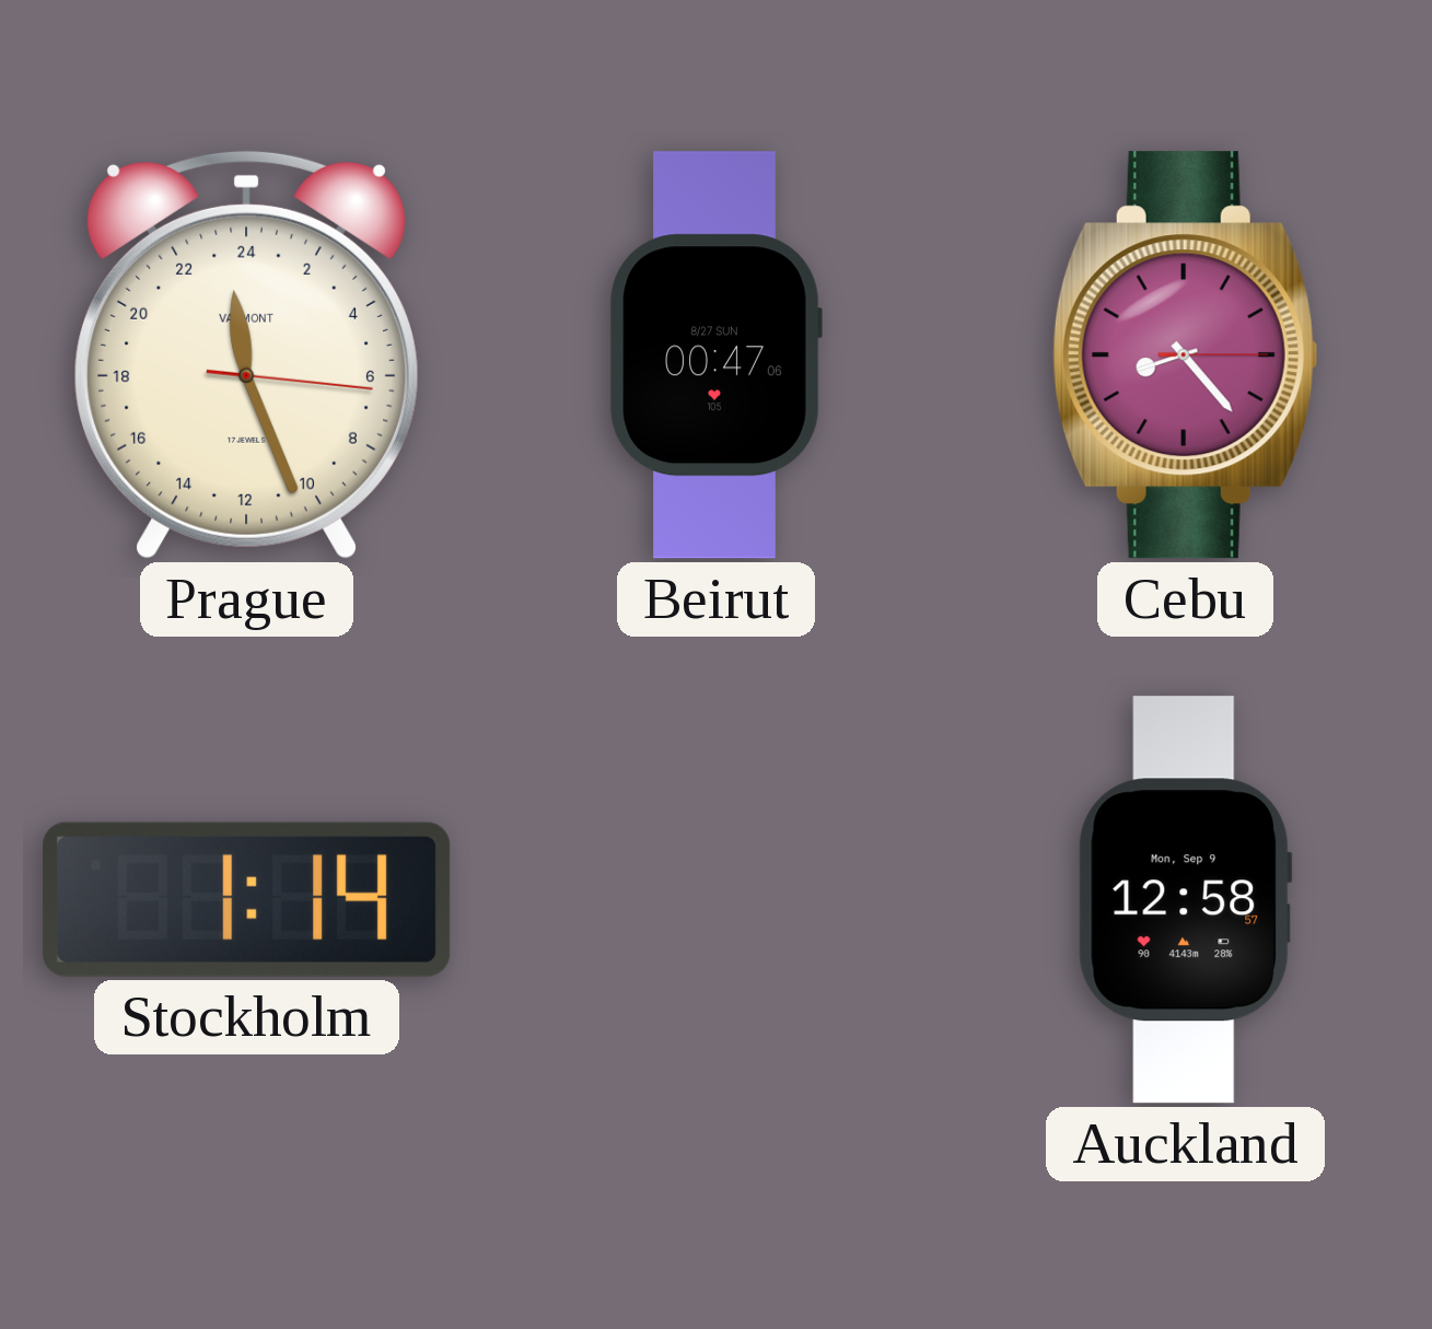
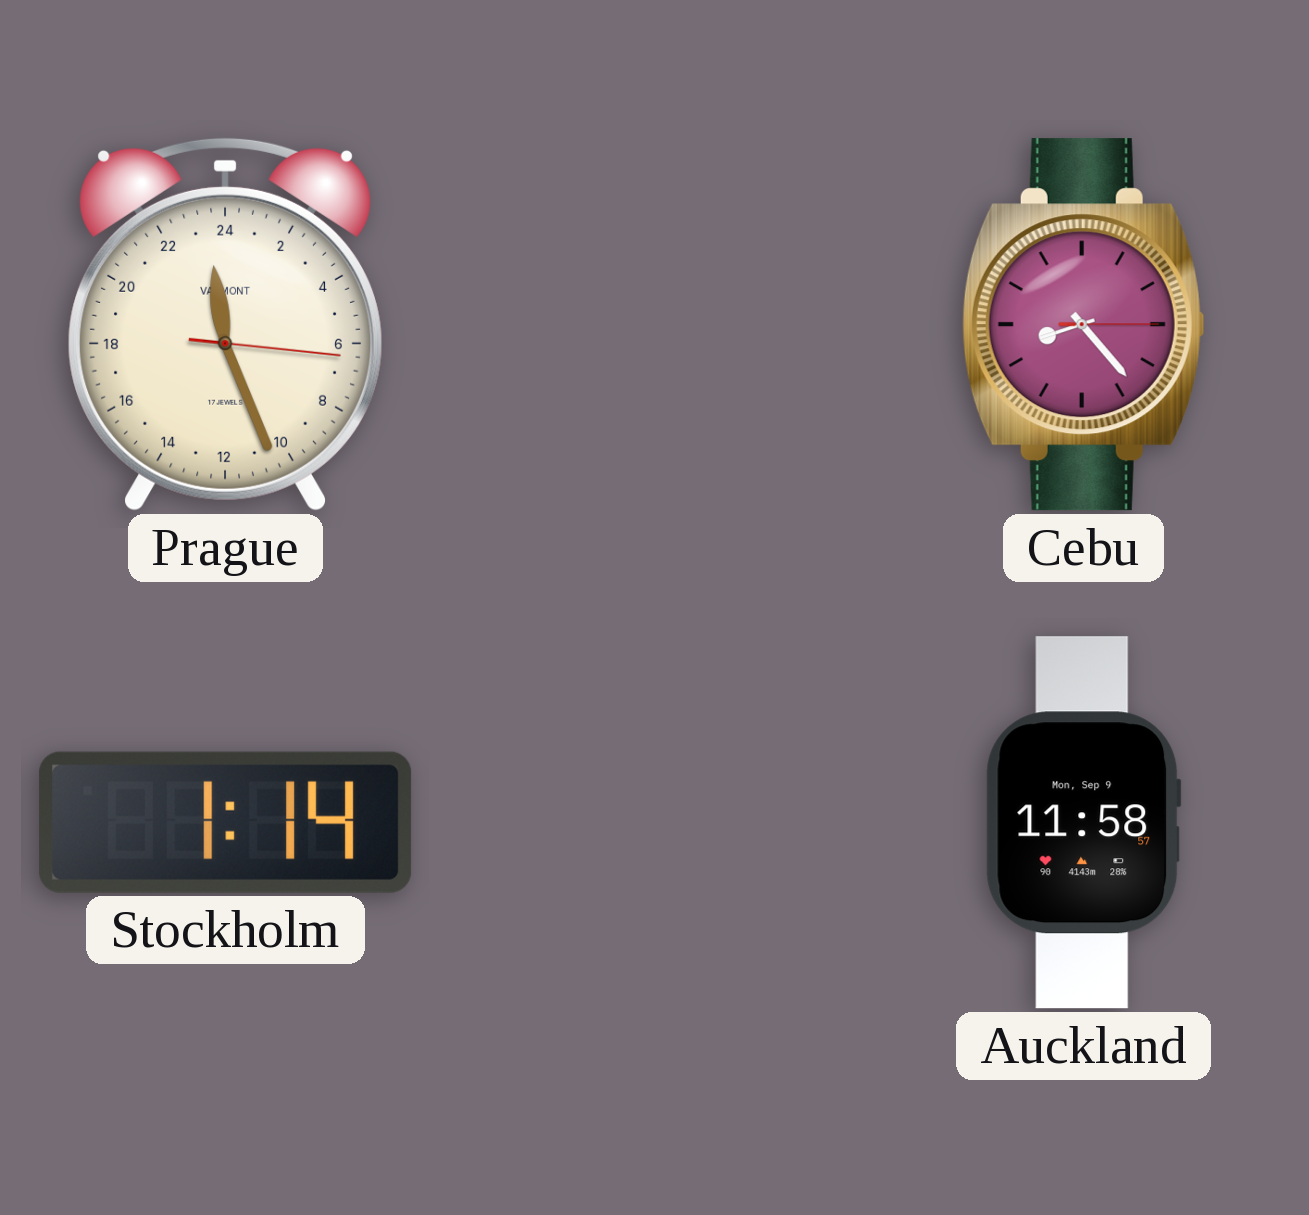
Beirut: 00:47 -> none
Auckland: 12:58 -> 11:58
